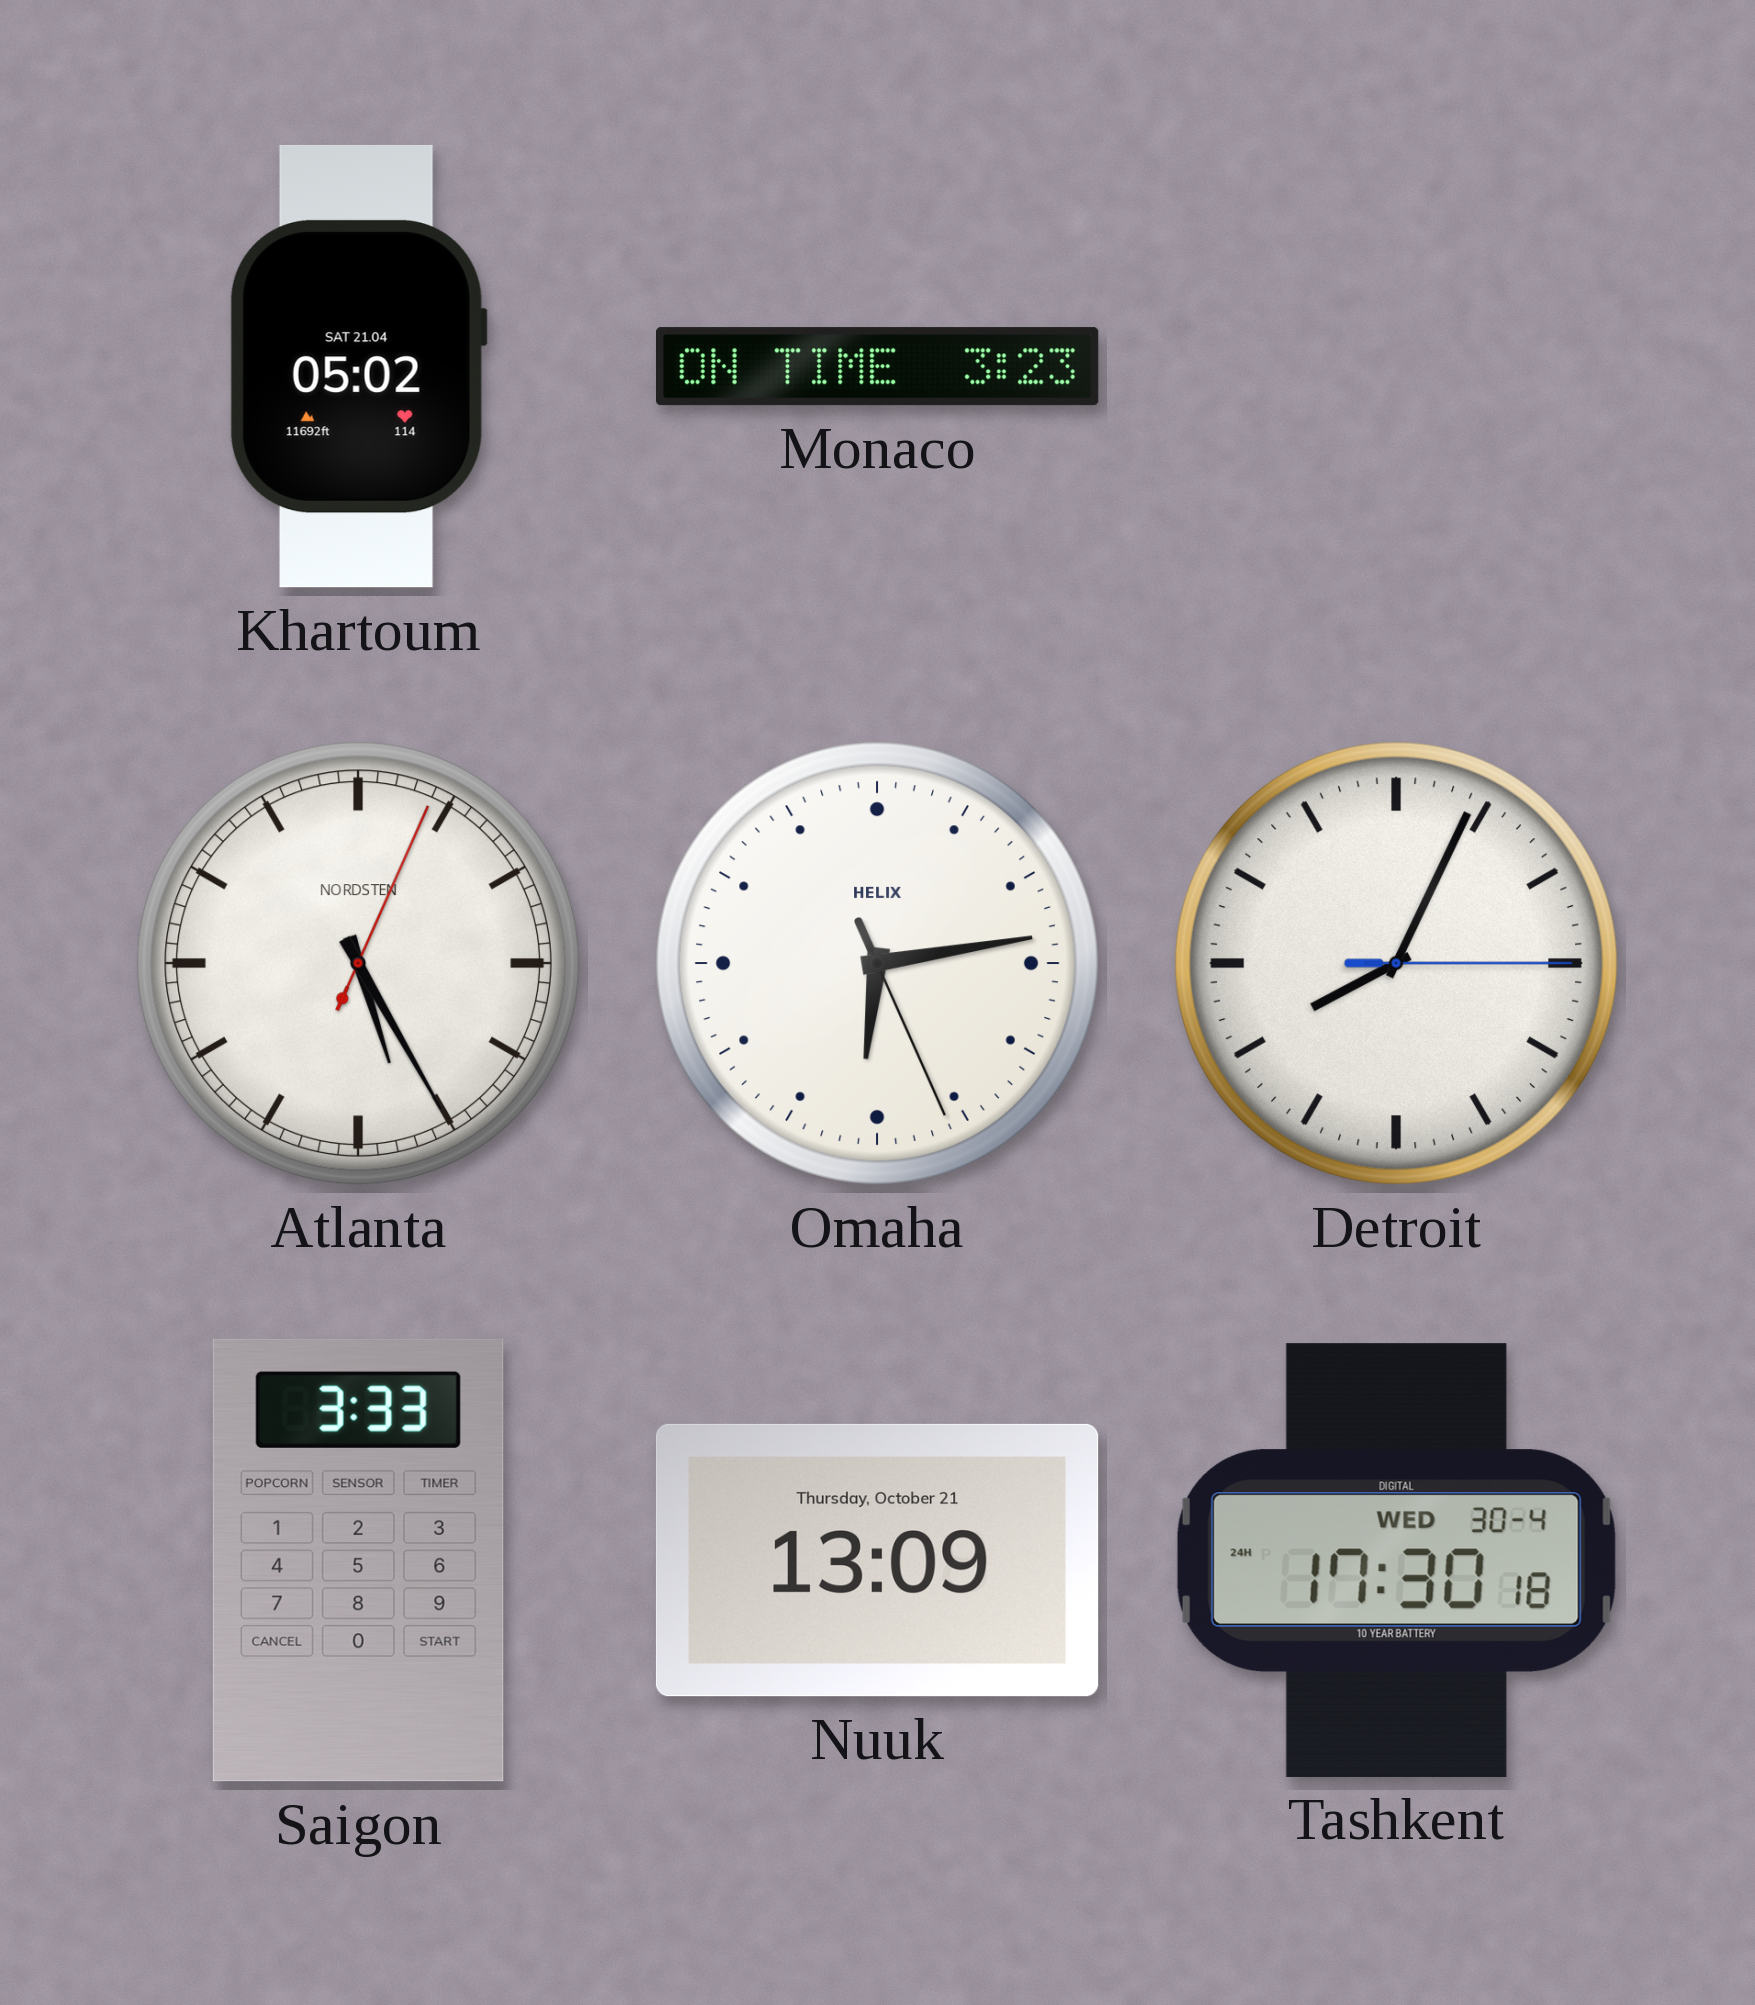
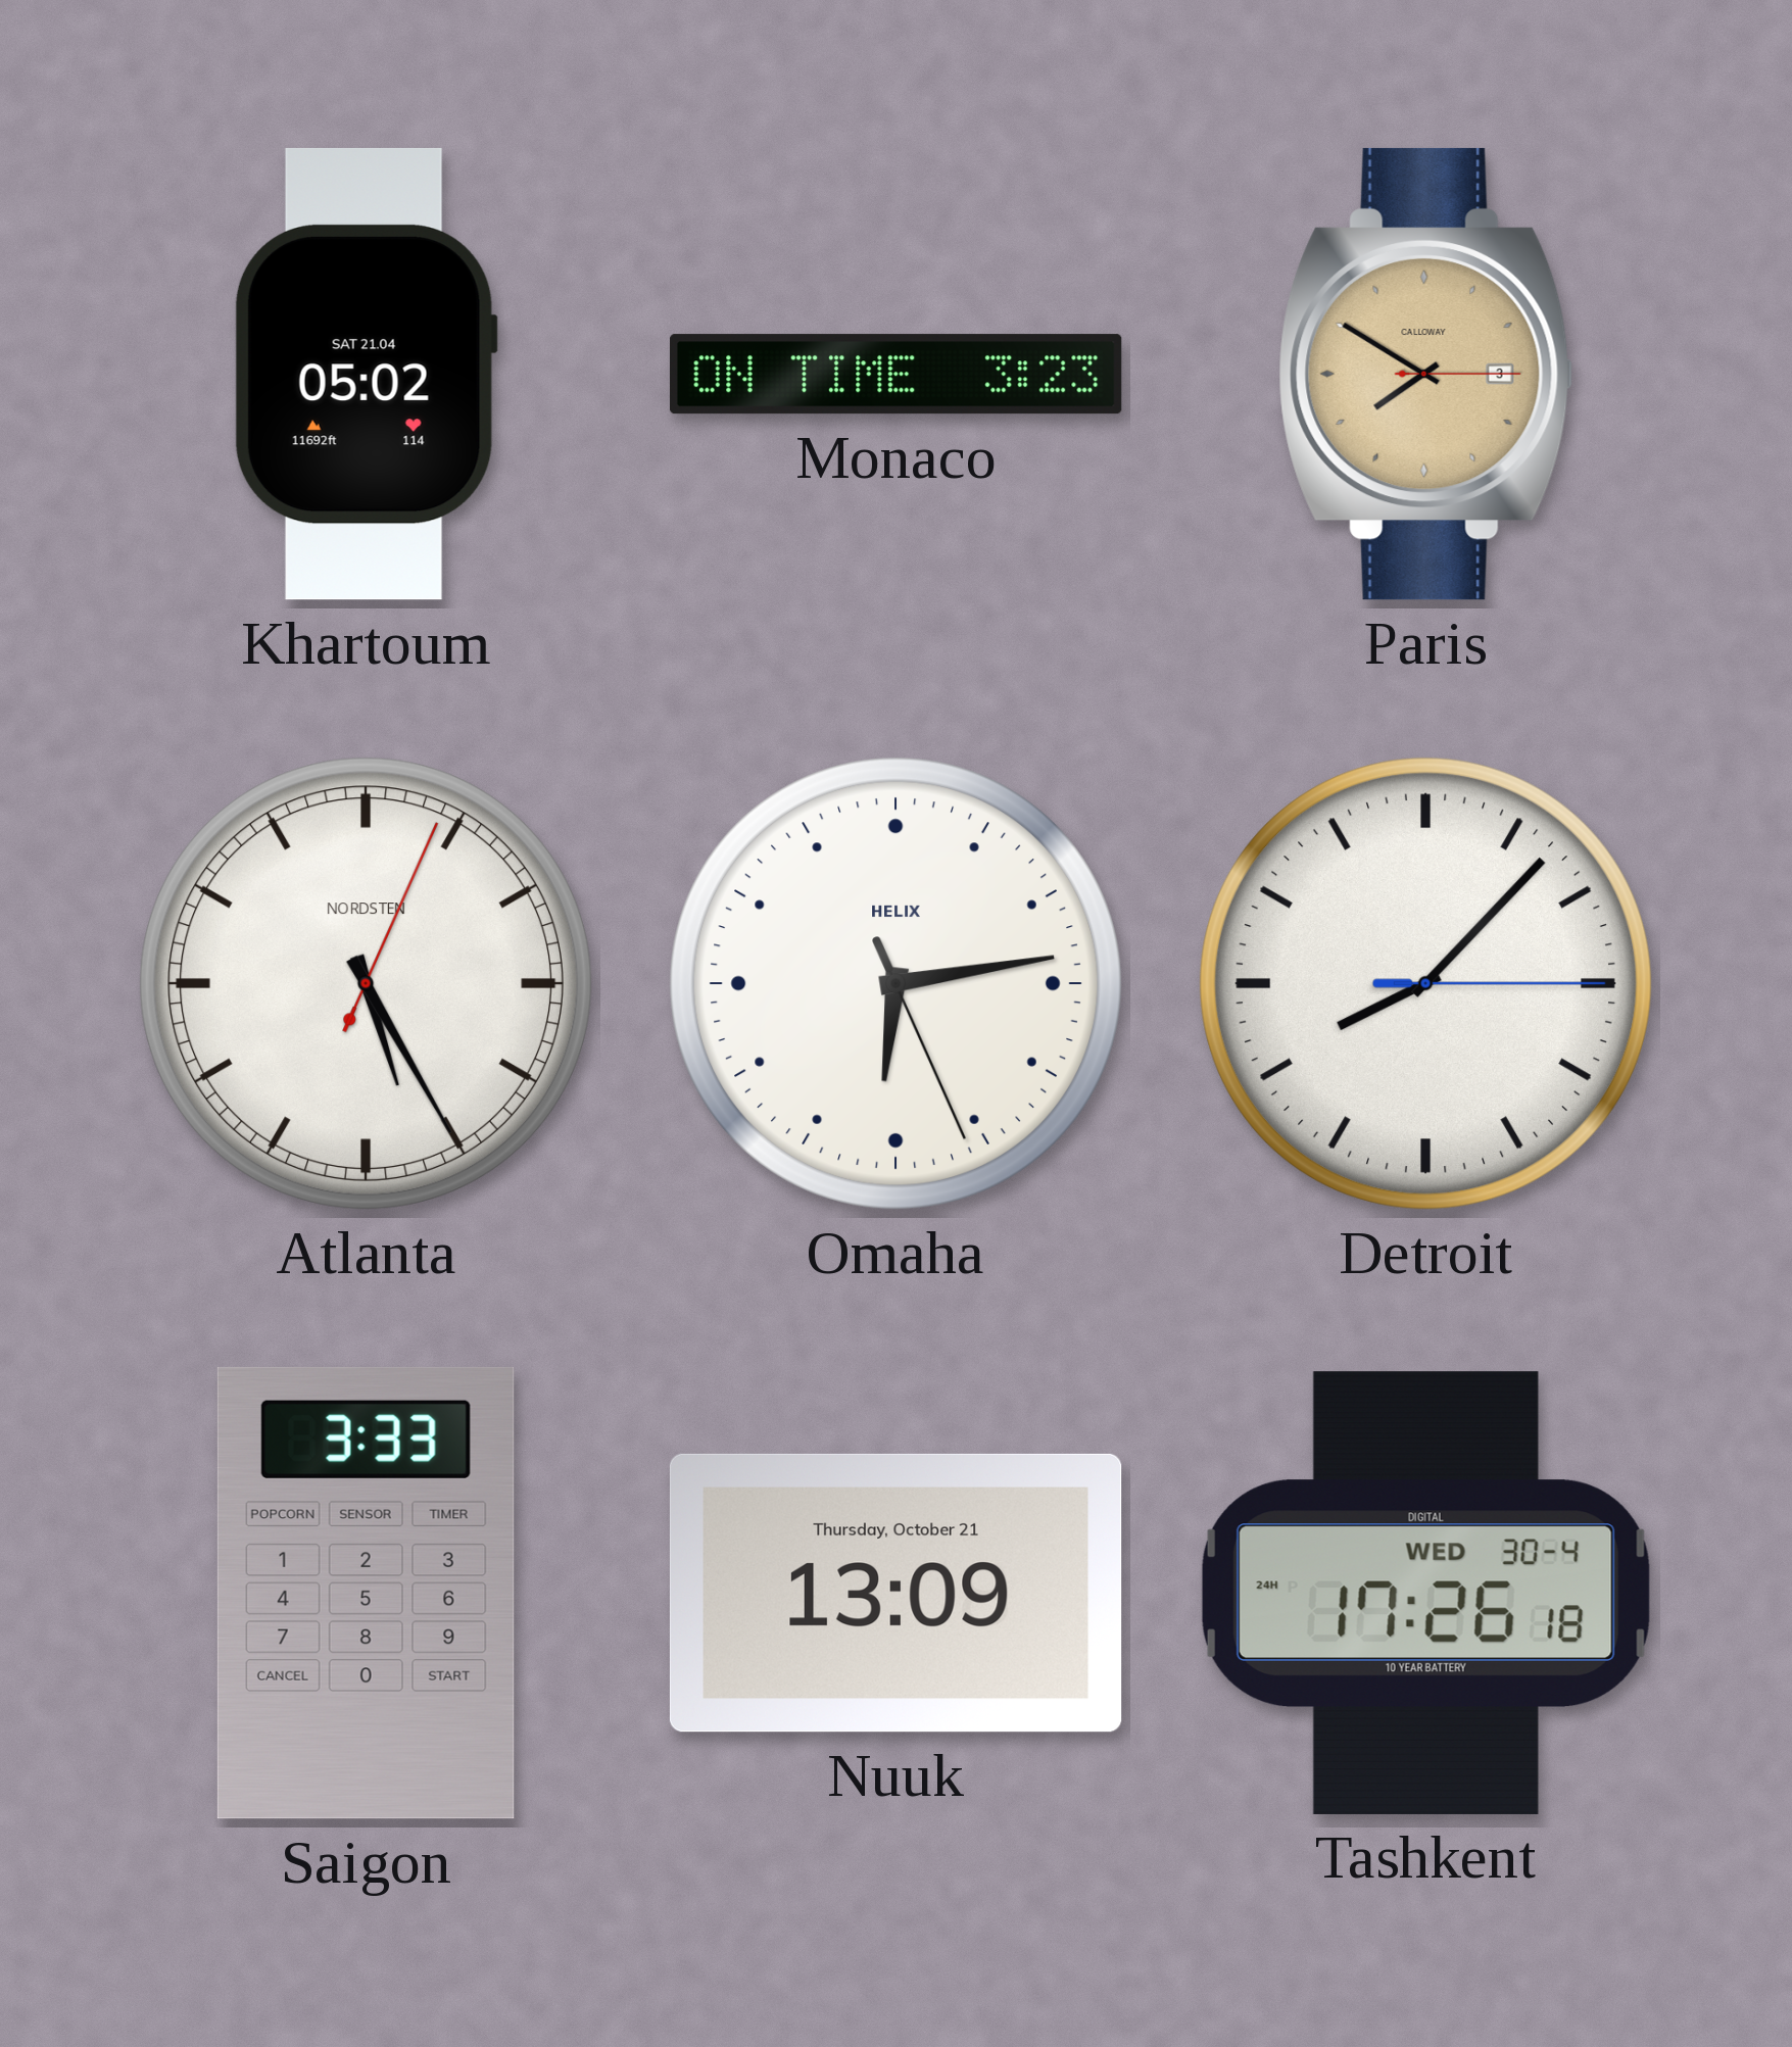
Paris: none -> 7:50
Detroit: 8:04 -> 8:07
Tashkent: 17:30 -> 17:26
